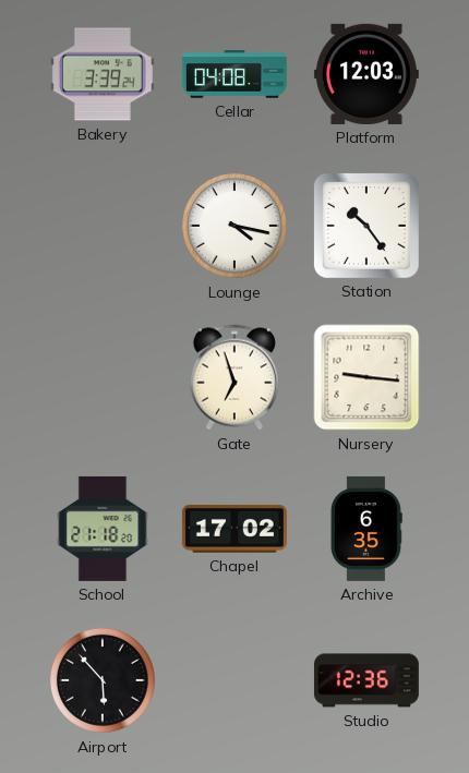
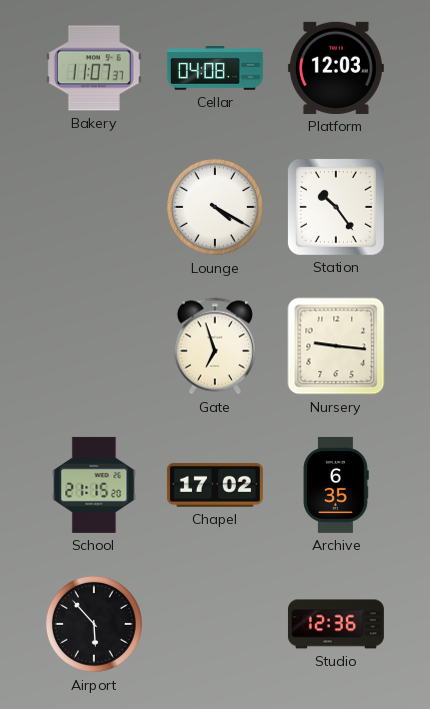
Bakery: 3:39 -> 11:07
Lounge: 4:17 -> 4:20
School: 21:18 -> 21:15
